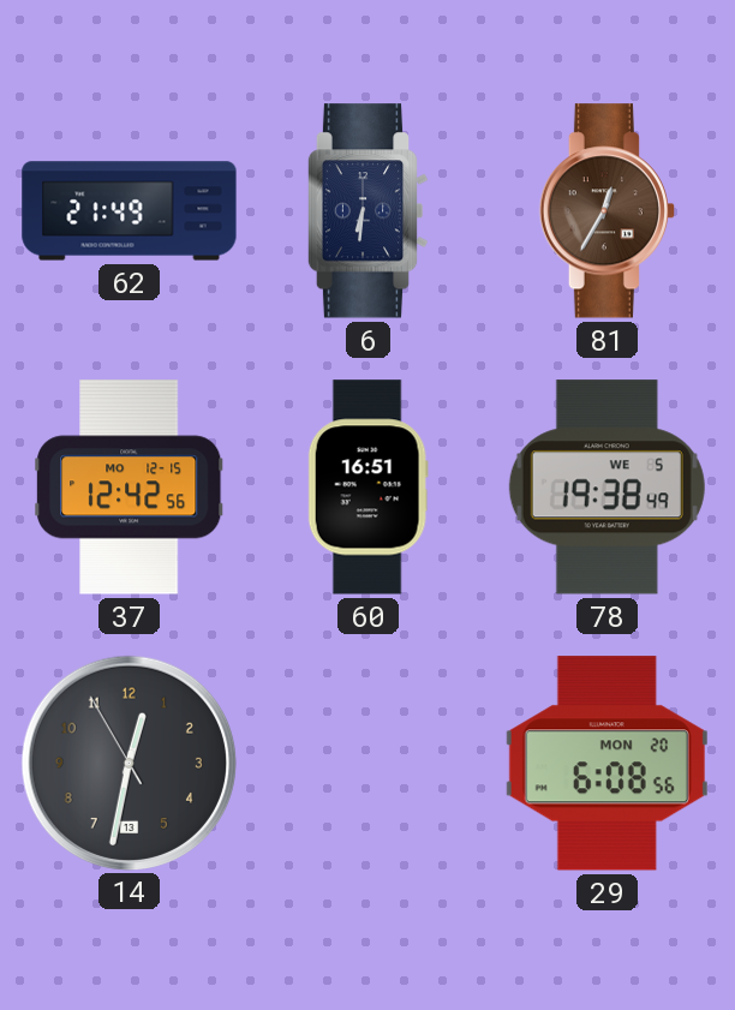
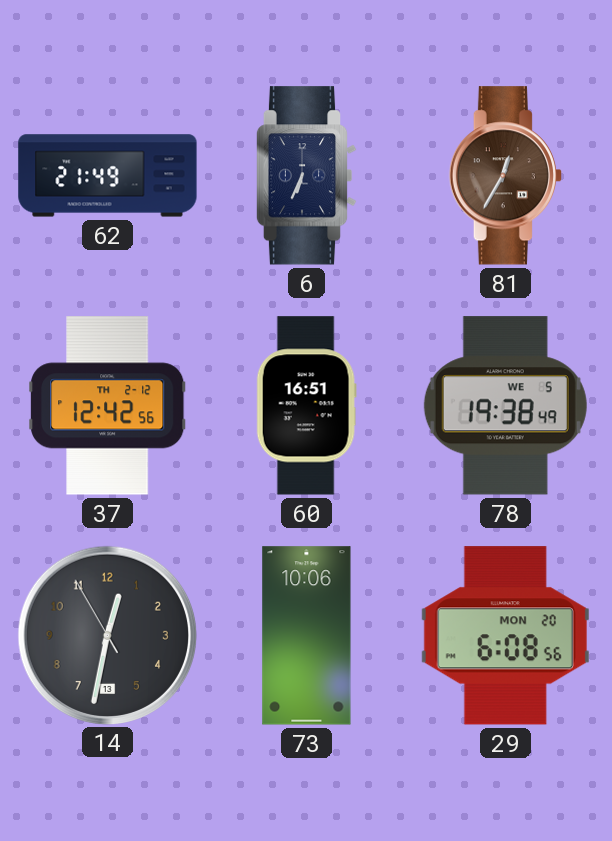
6: 6:31 -> 6:34
37 date: MO 12-15 -> TH 2-12
73: none -> 10:06
